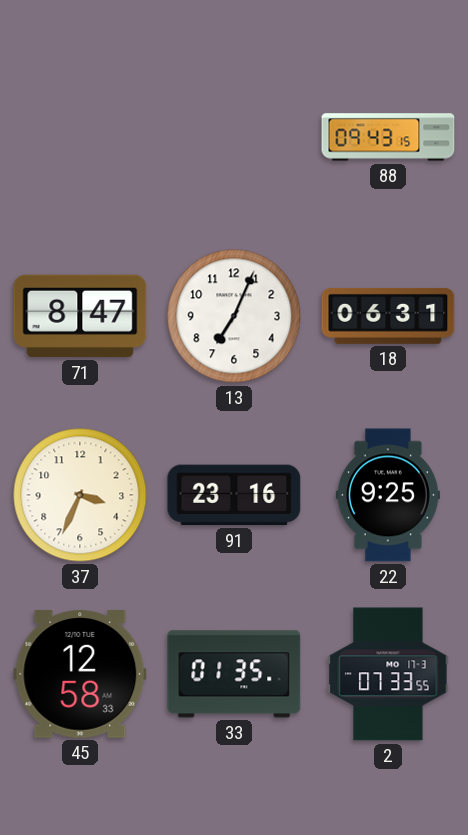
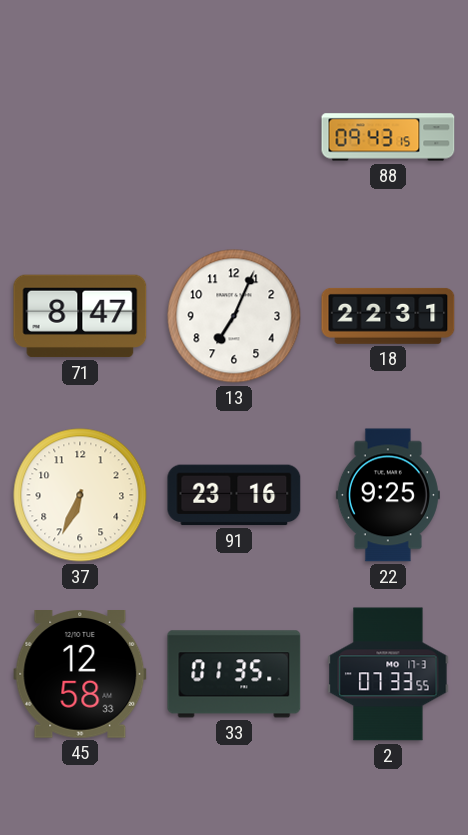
18: 06:31 -> 22:31
37: 3:34 -> 6:34
